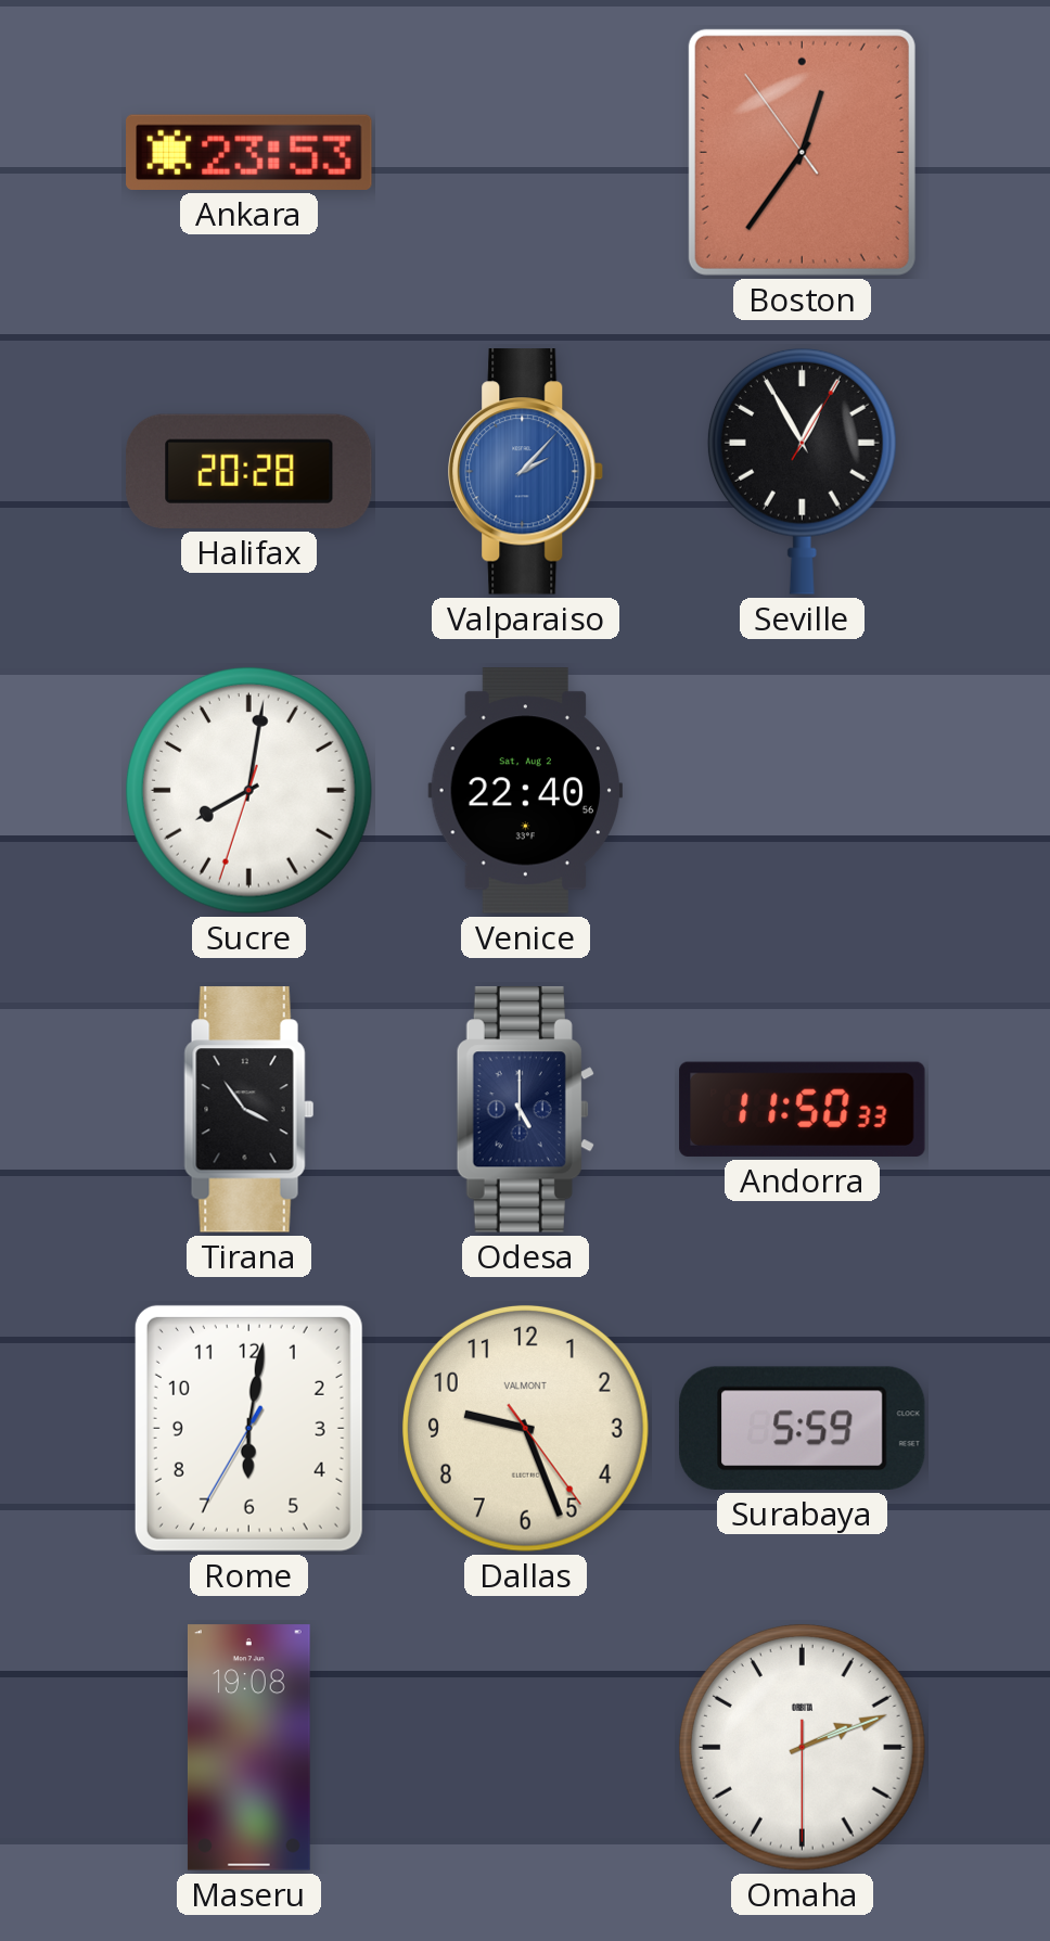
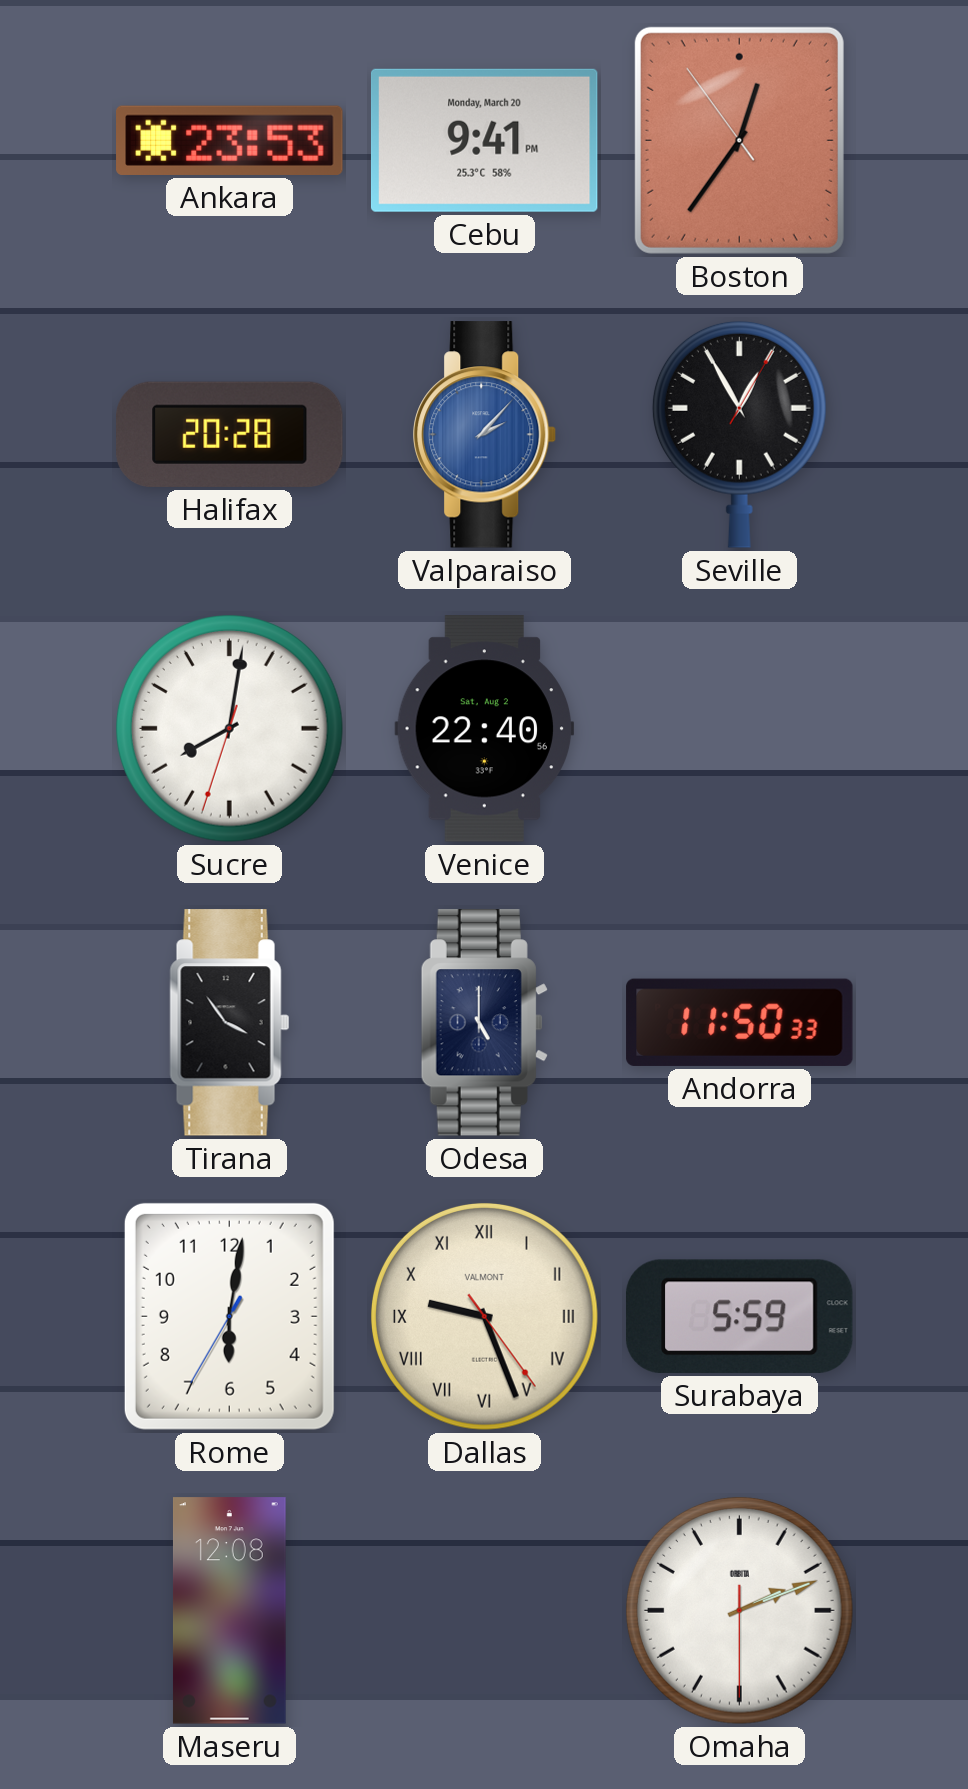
Cebu: none -> 9:41
Dallas numerals: Arabic -> Roman
Maseru: 19:08 -> 12:08
